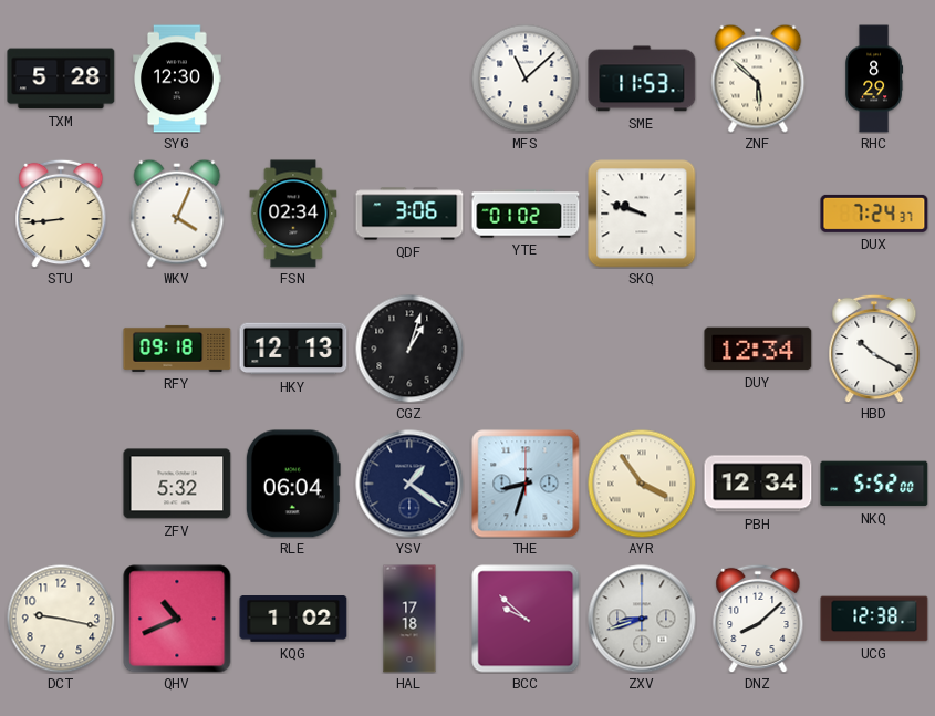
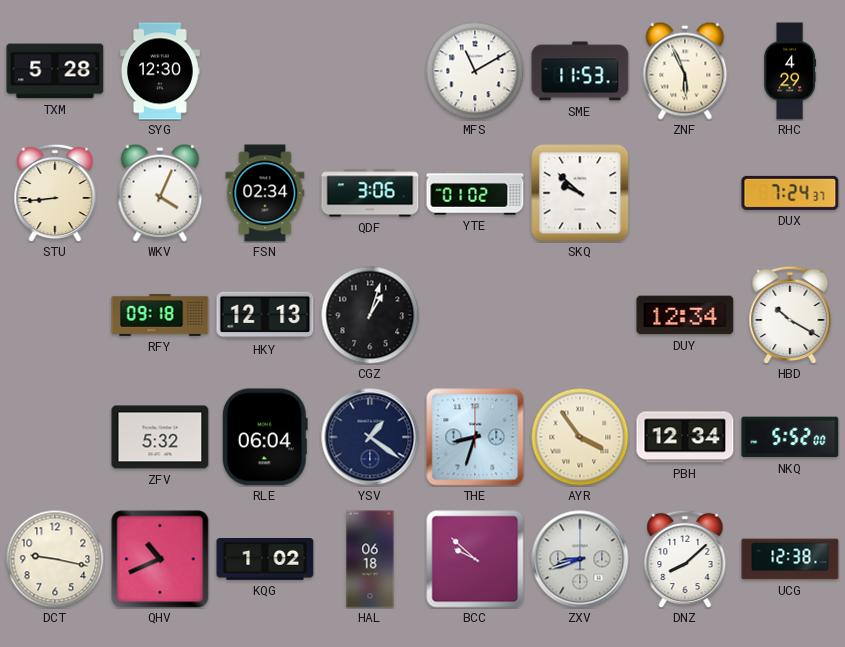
MFS: 11:08 -> 11:10
ZNF: 5:52 -> 5:56
RHC: 8:29 -> 4:29
SKQ: 9:48 -> 9:52
HAL: 17:18 -> 06:18
